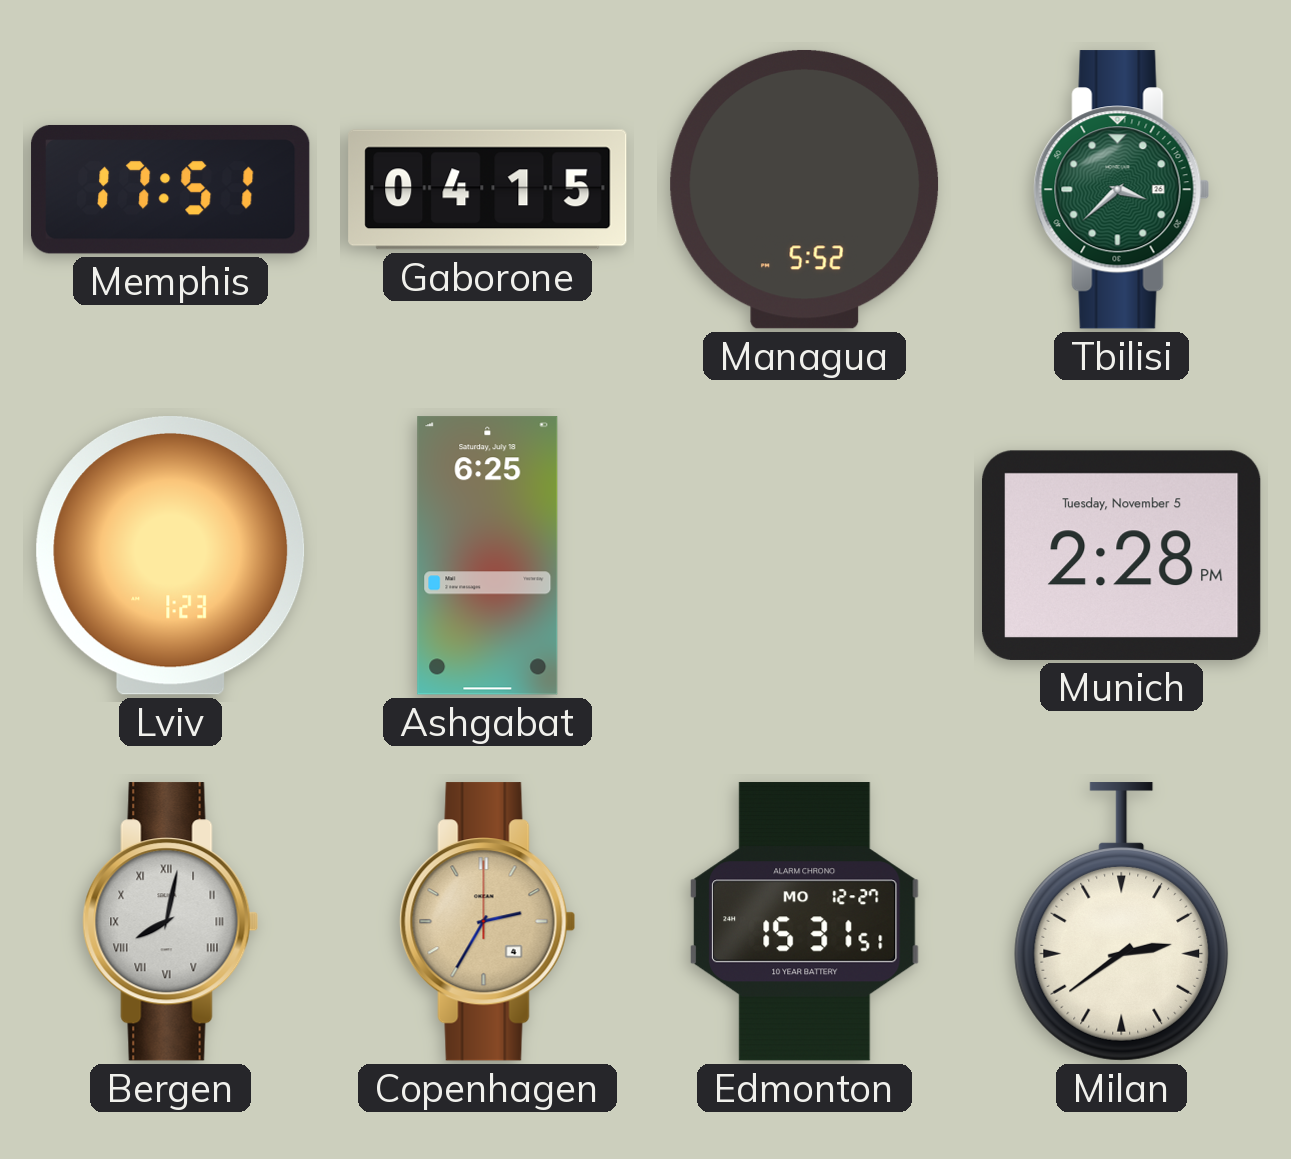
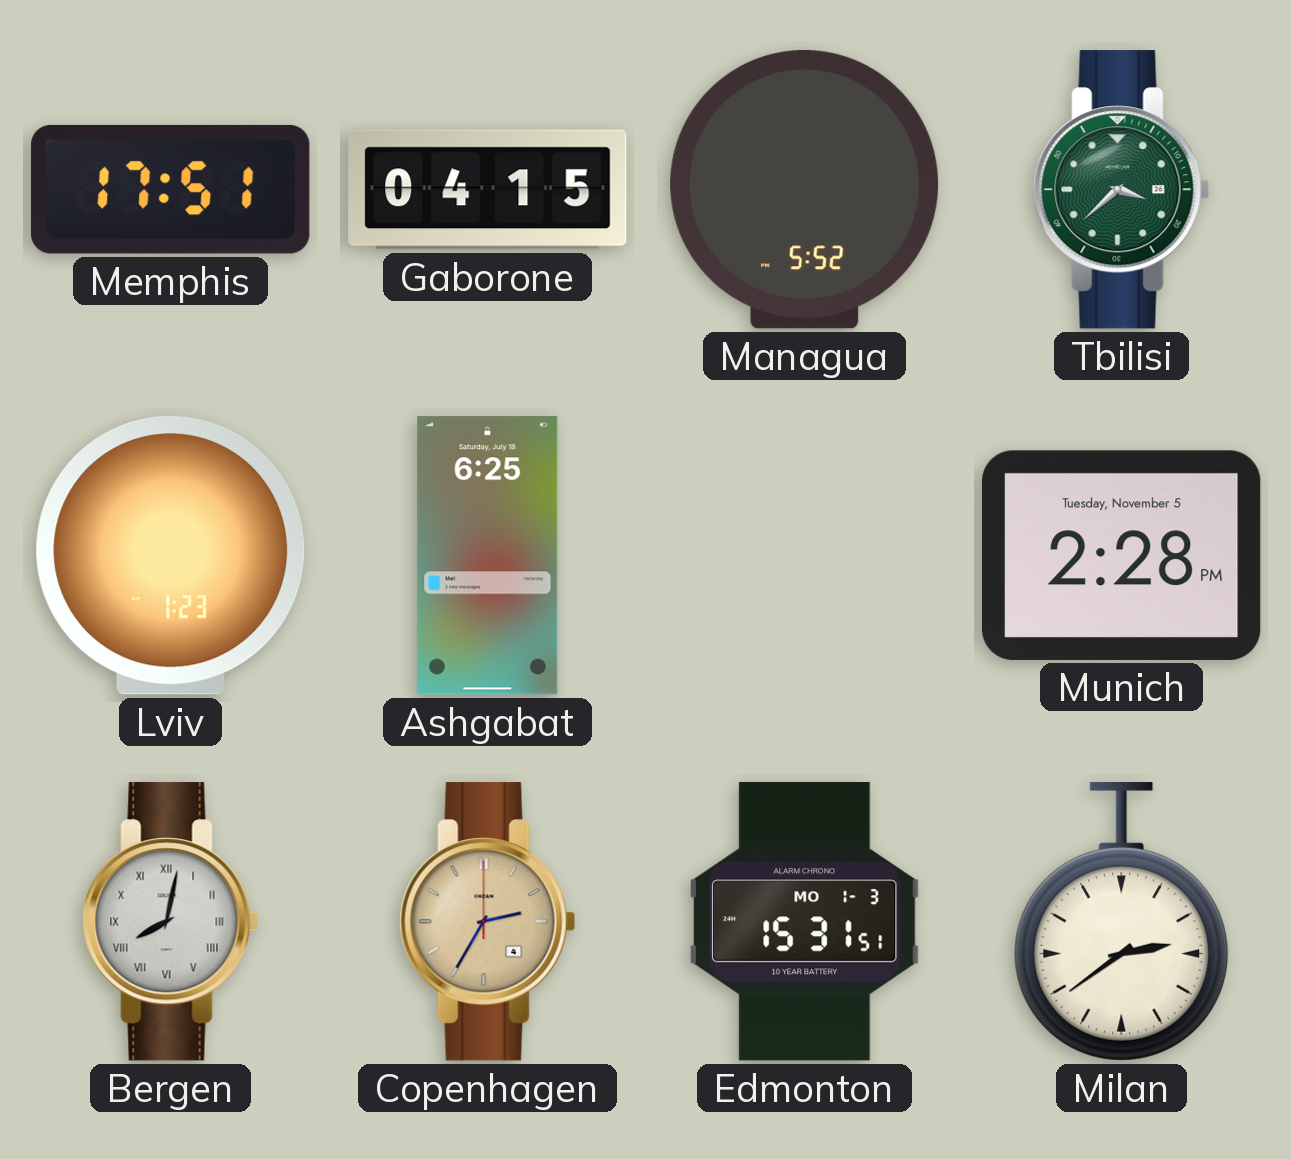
Edmonton date: MO 12-27 -> MO 1-3
